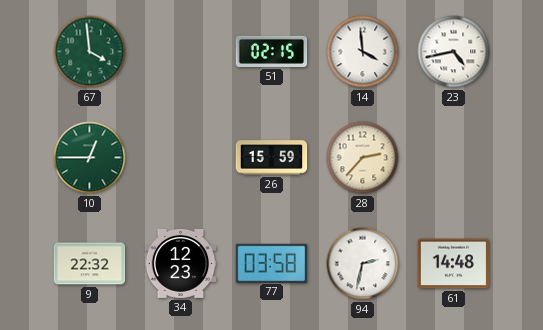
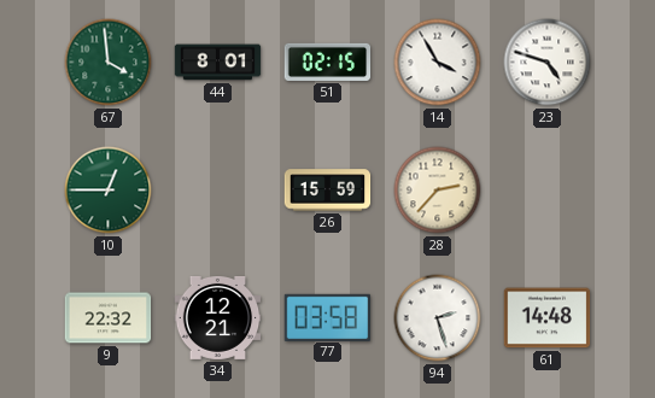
44: none -> 8:01
14: 3:59 -> 3:55
23: 4:43 -> 4:48
34: 12:23 -> 12:21
94: 2:32 -> 2:27
